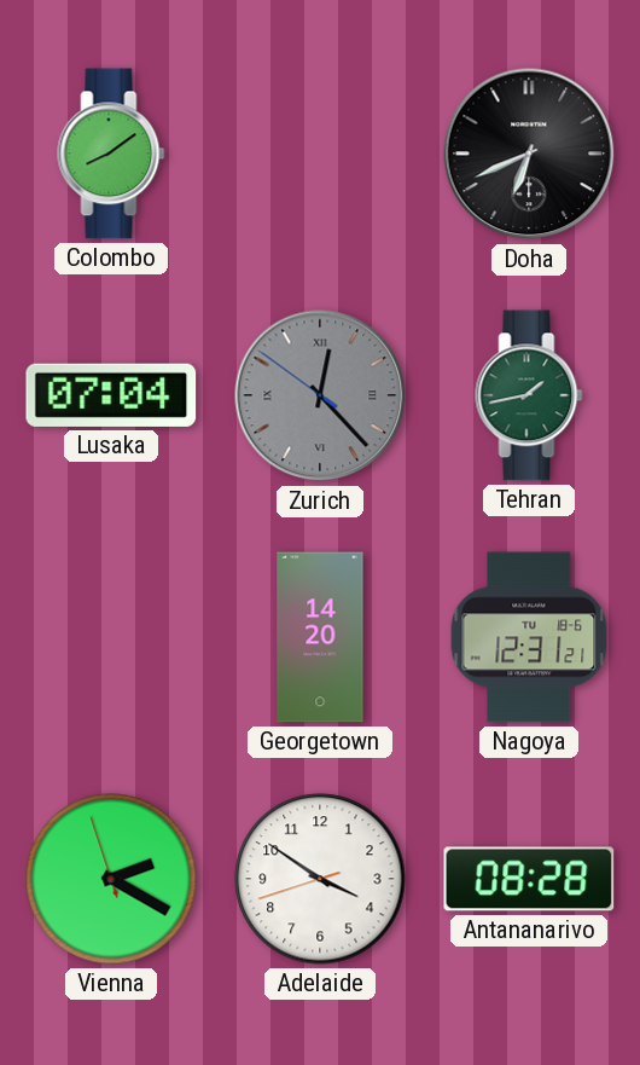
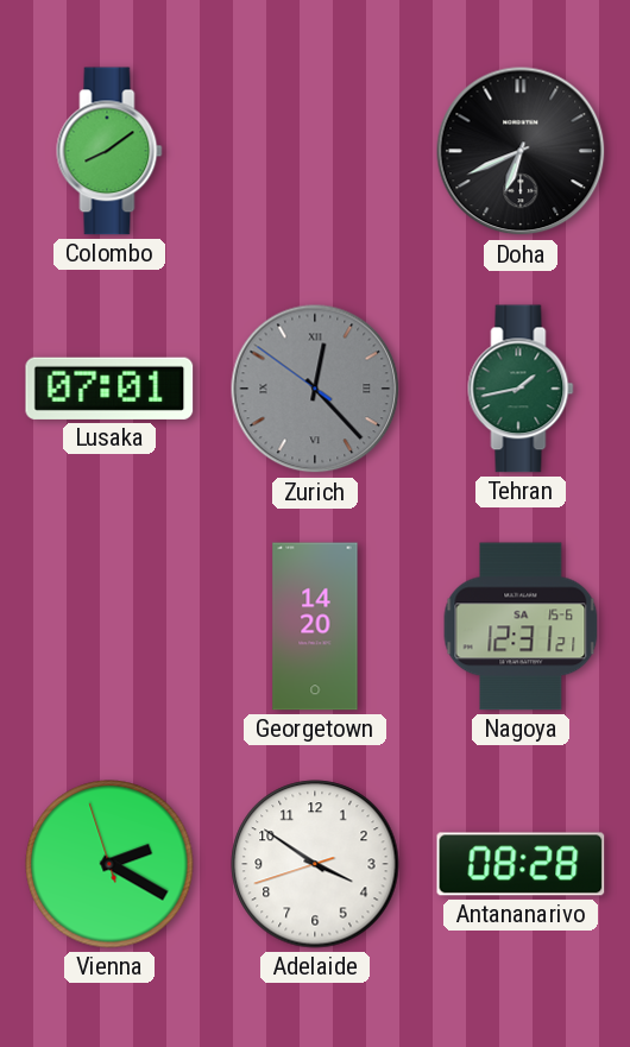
Lusaka: 07:04 -> 07:01
Nagoya date: TU 18-6 -> SA 15-6
